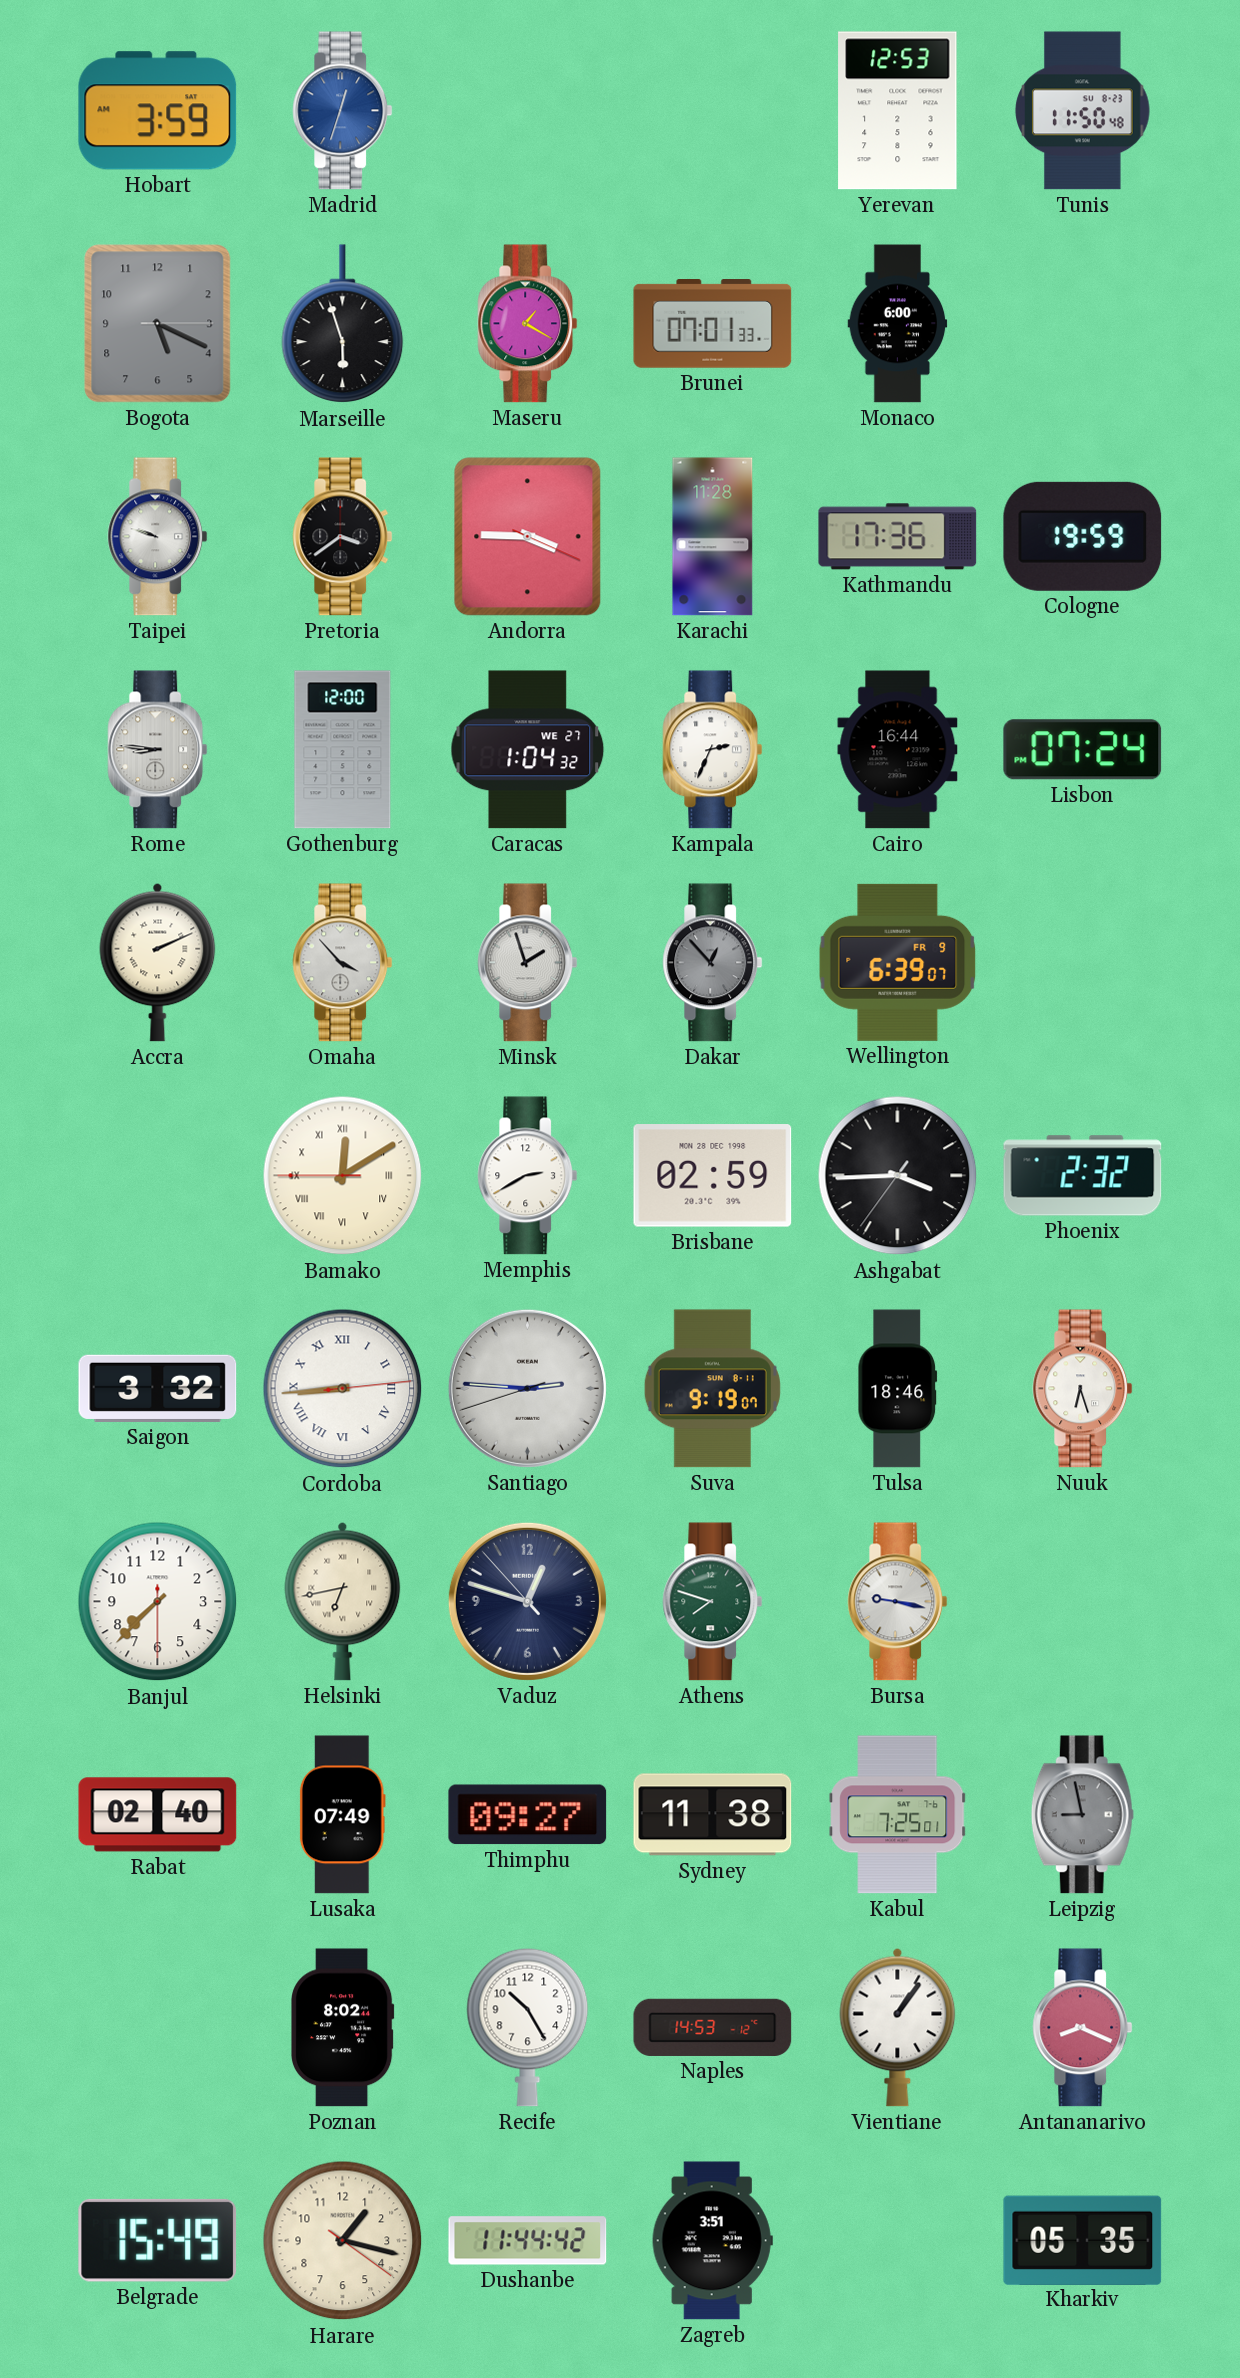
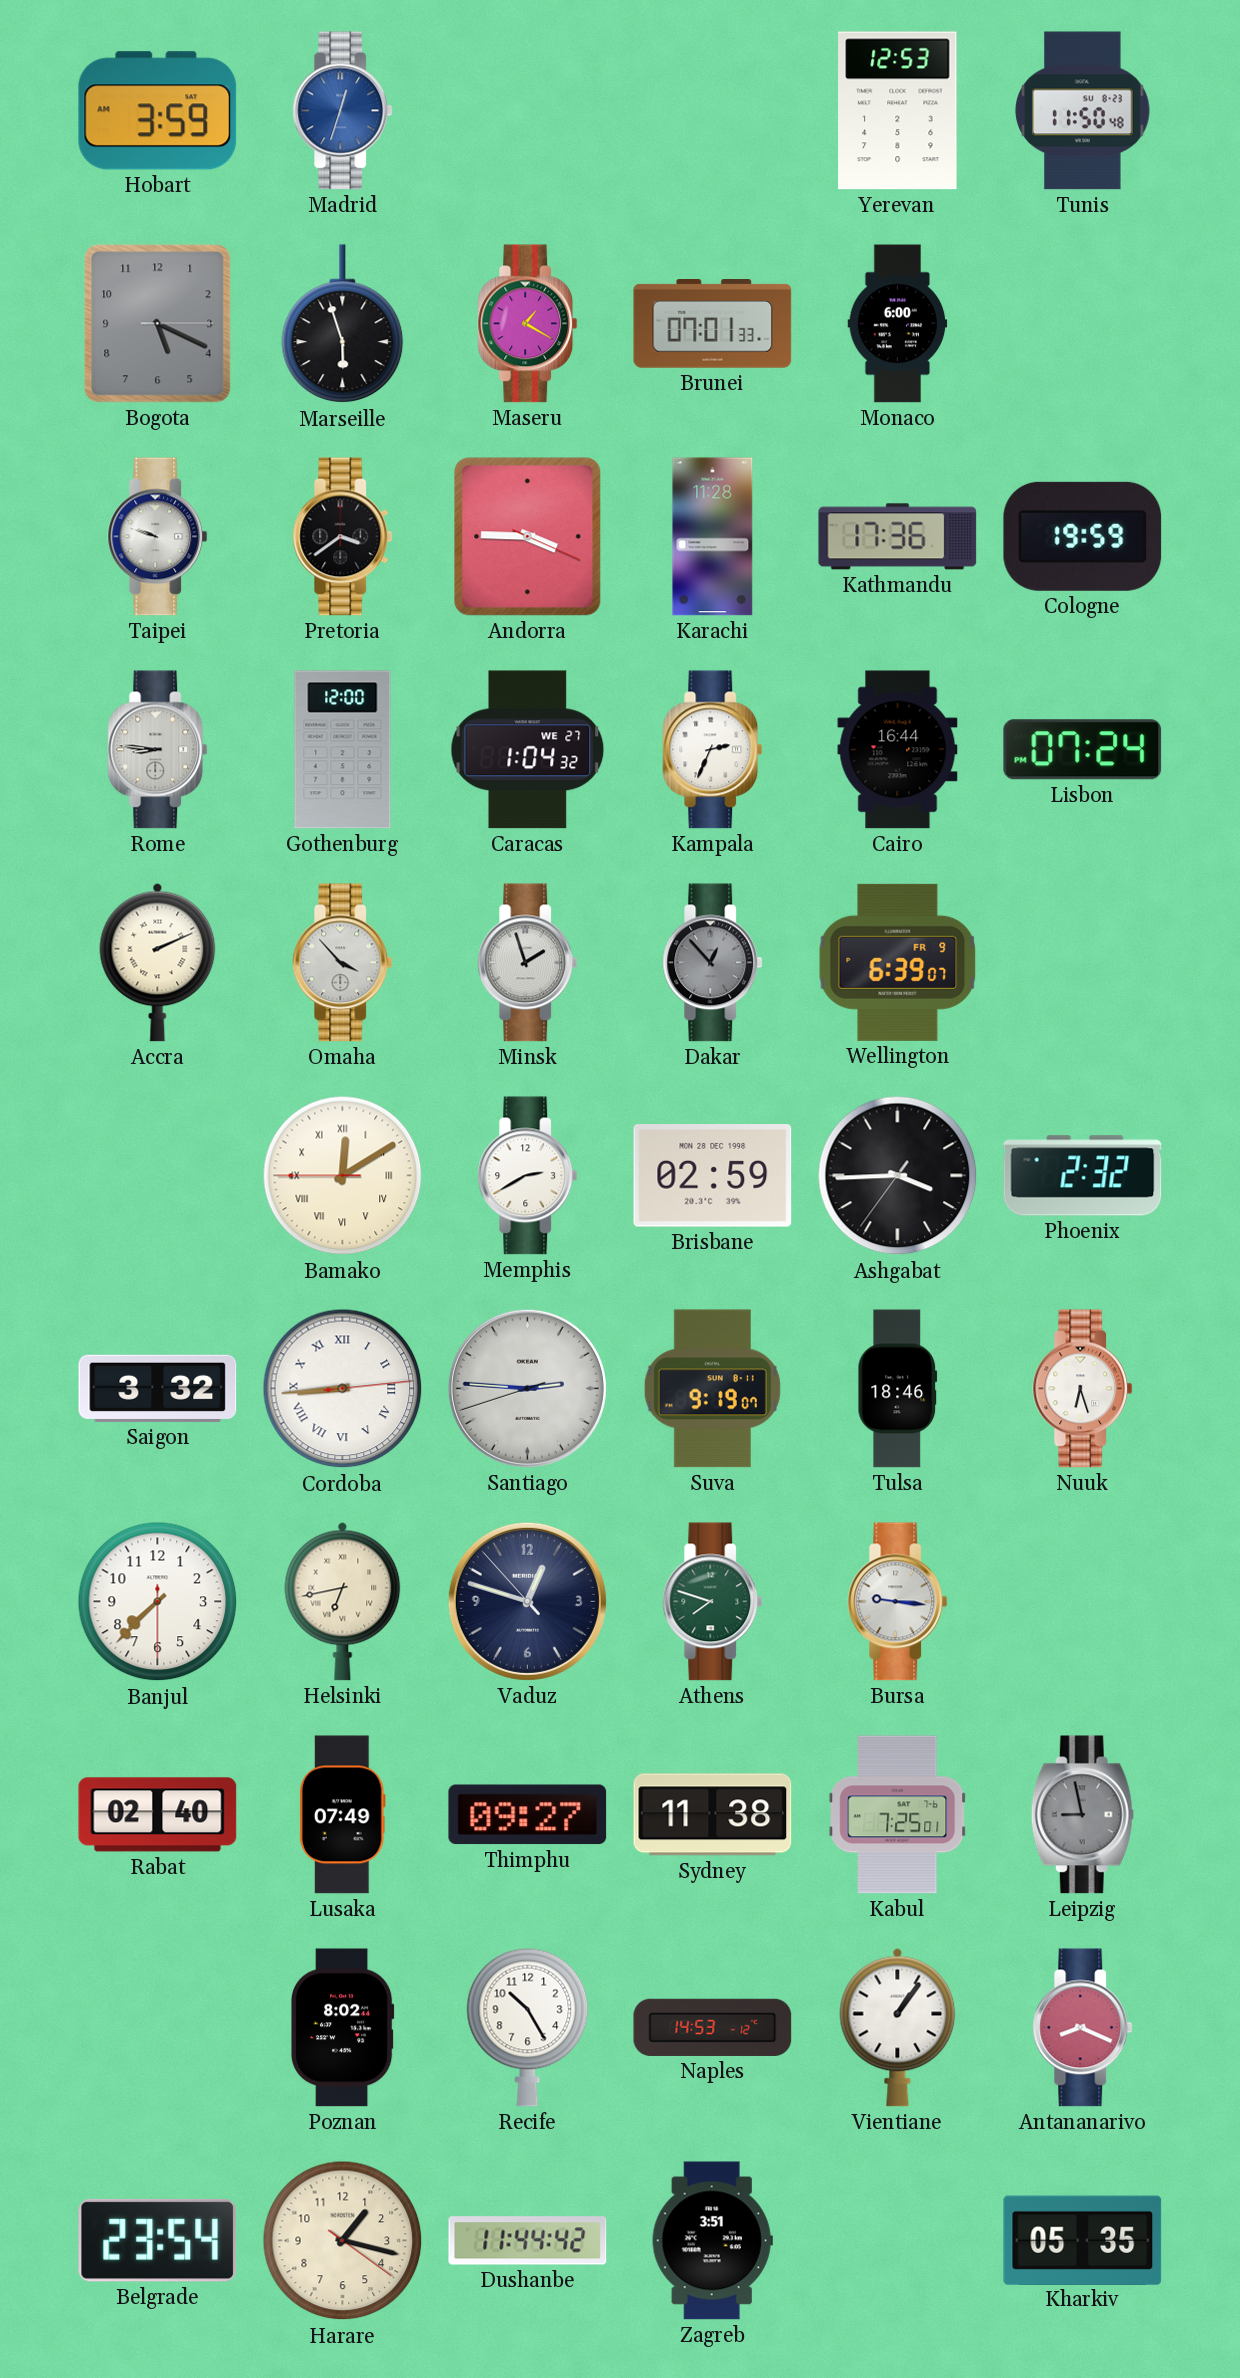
Bursa: 9:17 -> 9:16
Belgrade: 15:49 -> 23:54
